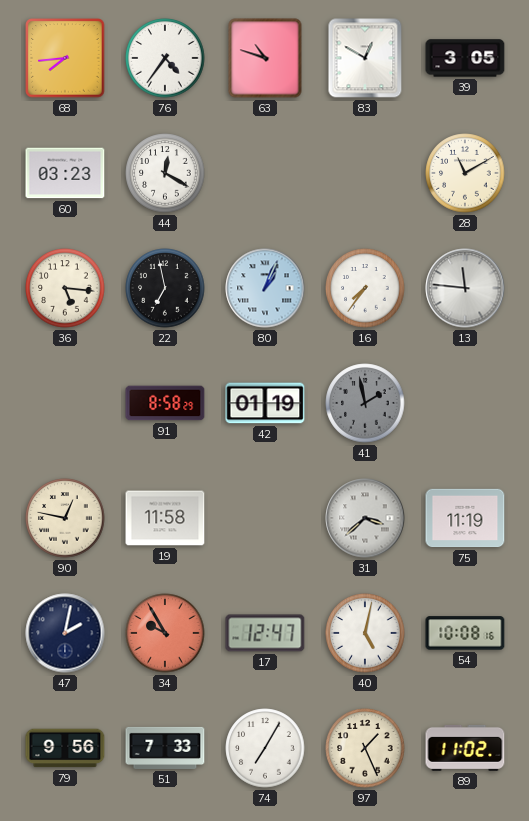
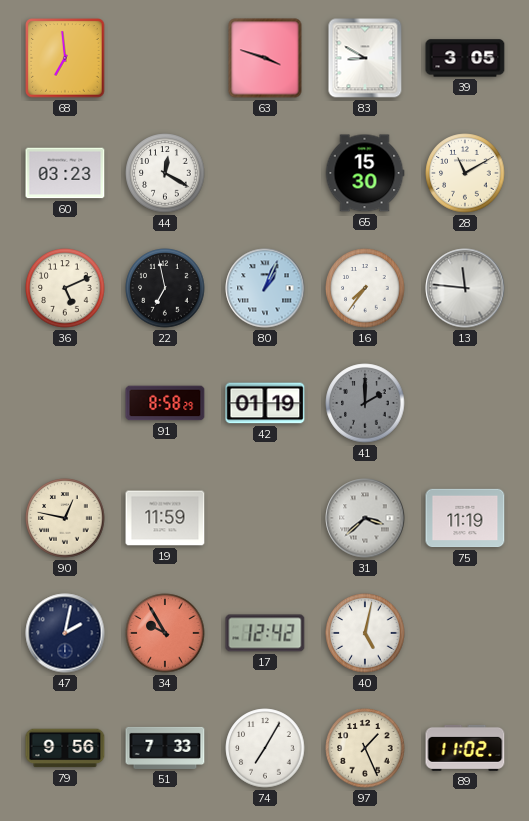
68: 7:44 -> 6:59
76: 4:36 -> none
63: 10:48 -> 3:48
83: 12:50 -> 8:50
65: none -> 15:30
36: 5:16 -> 5:11
41: 1:58 -> 2:00
19: 11:58 -> 11:59
17: 12:47 -> 12:42
54: 10:08 -> none
